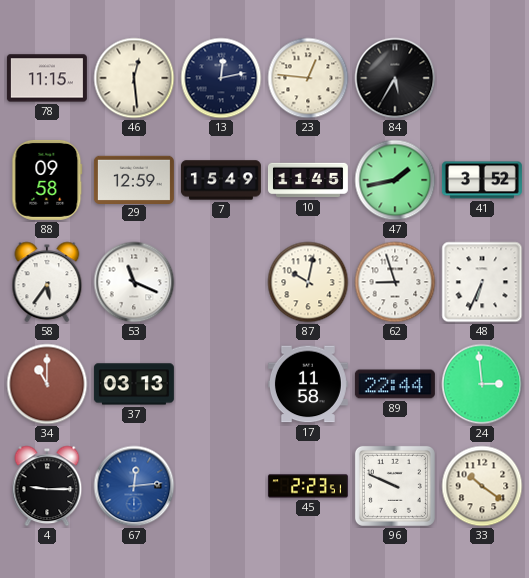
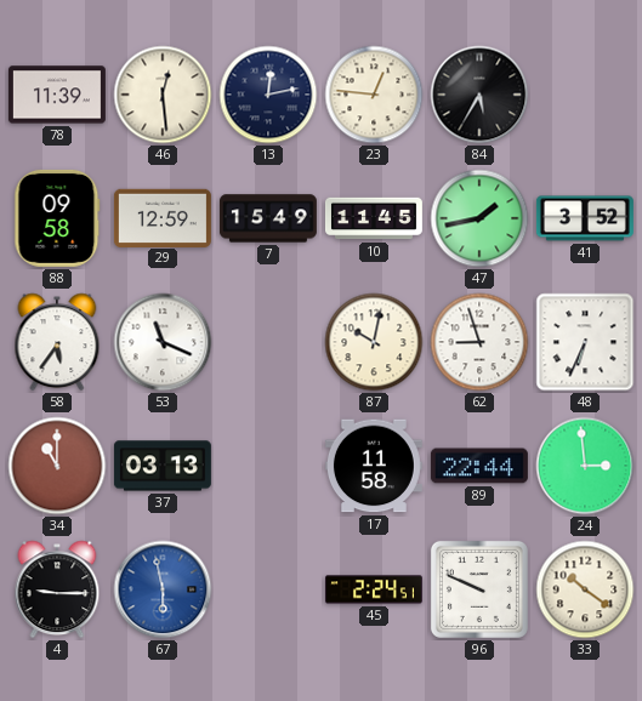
78: 11:15 -> 11:39
67: 12:14 -> 5:58
45: 2:23 -> 2:24
